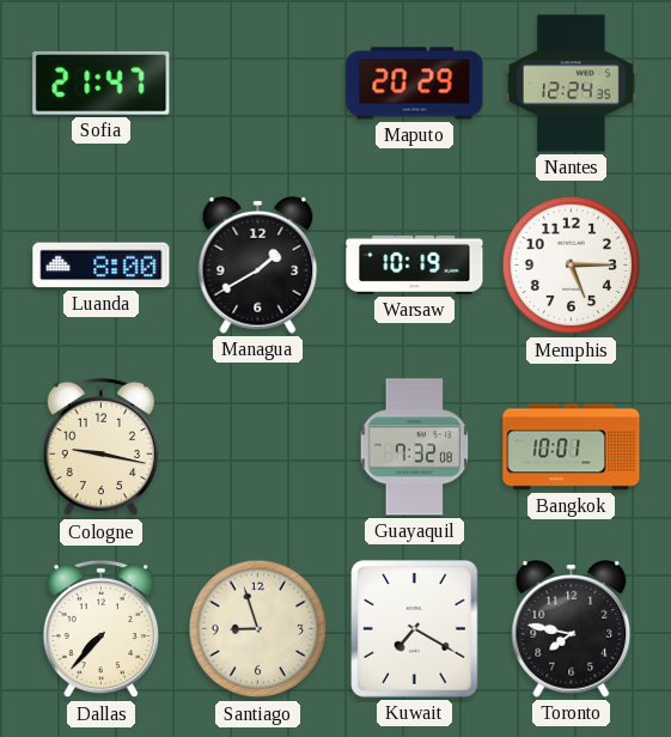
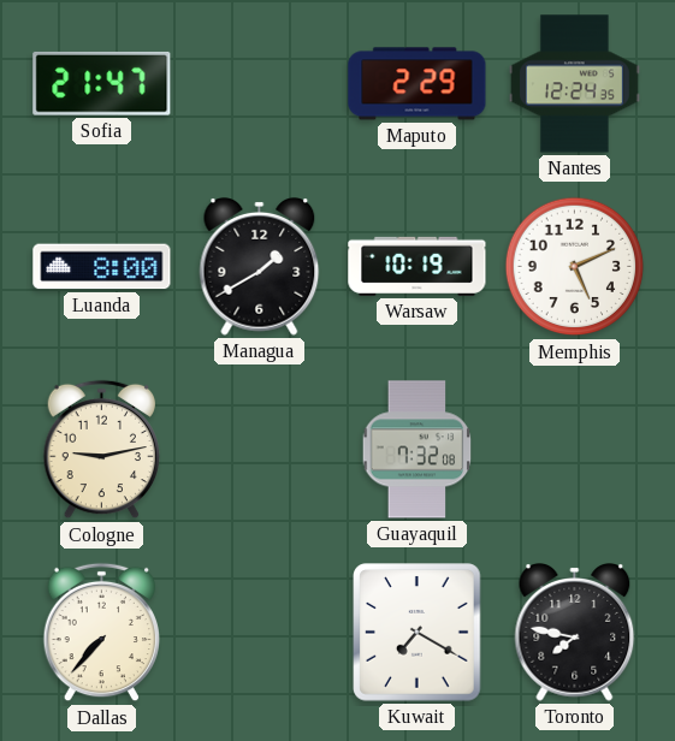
Maputo: 20:29 -> 2:29
Memphis: 5:15 -> 5:11
Cologne: 9:17 -> 9:13
Bangkok: 10:01 -> none
Santiago: 8:57 -> none
